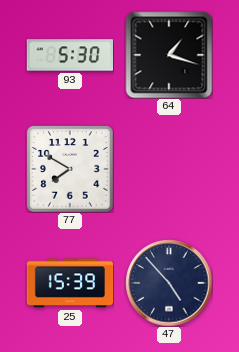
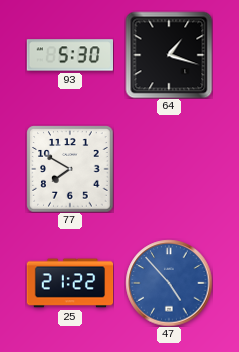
25: 15:39 -> 21:22
47 dial: navy -> blue
